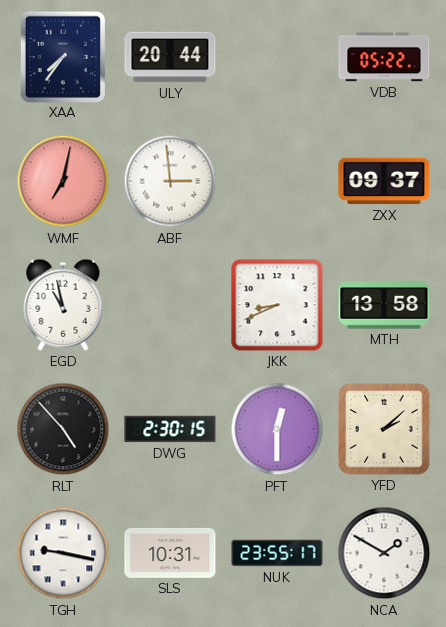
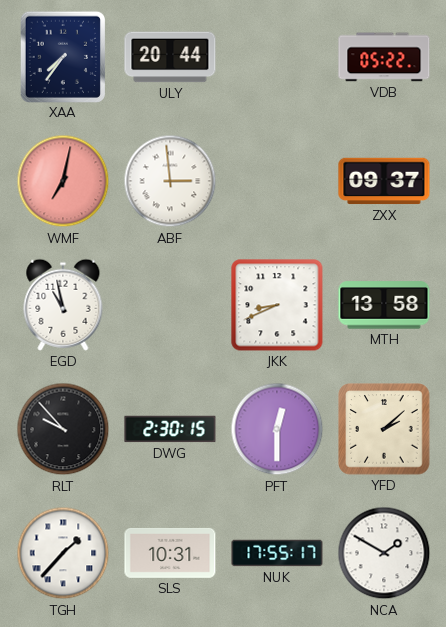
RLT: 4:53 -> 9:53
TGH: 9:17 -> 1:37
NUK: 23:55 -> 17:55
